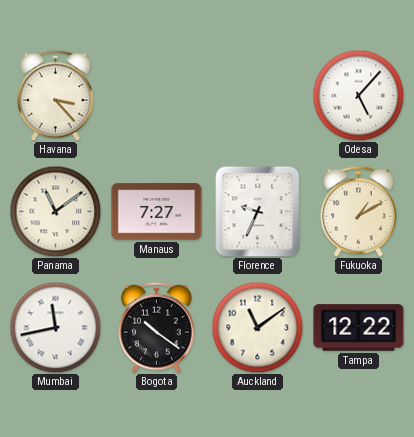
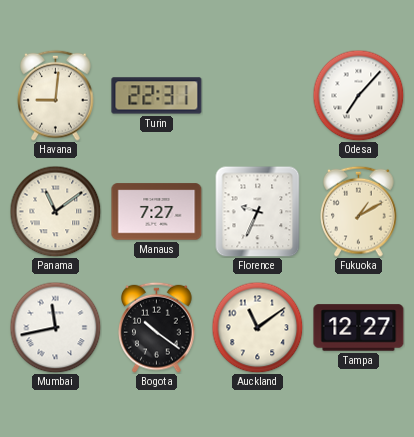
Havana: 3:23 -> 9:01
Turin: none -> 22:31
Odesa: 5:07 -> 7:07
Tampa: 12:22 -> 12:27
